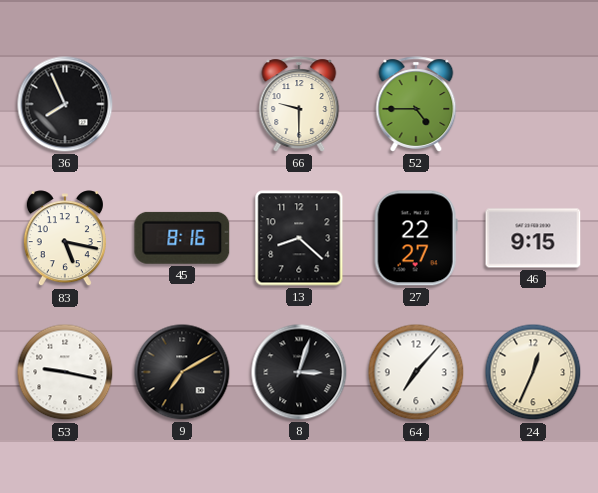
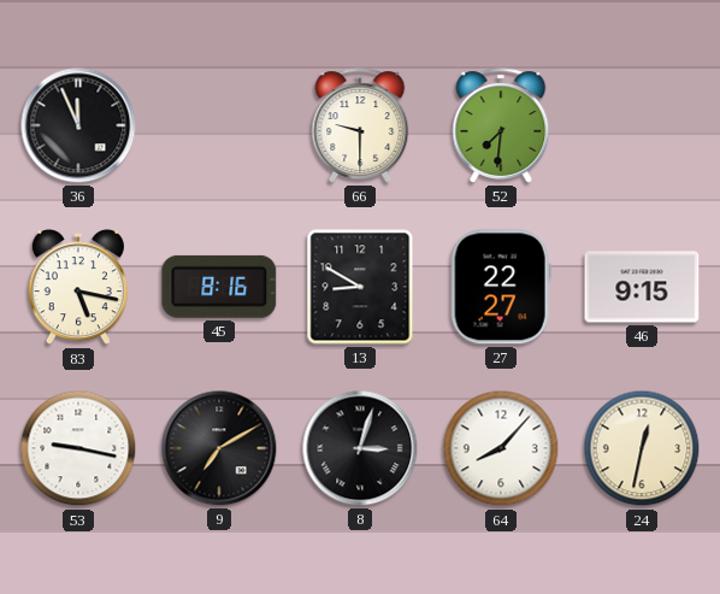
36: 7:56 -> 11:56
52: 4:45 -> 7:31
13: 8:22 -> 8:50
64: 7:07 -> 8:07
24: 12:34 -> 12:32
